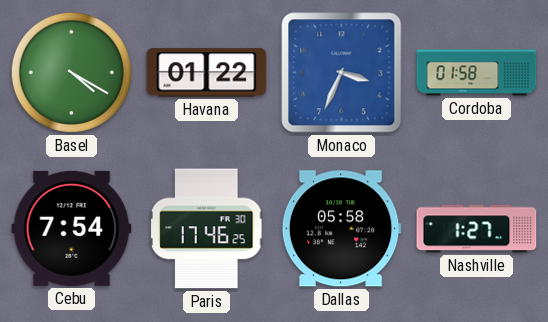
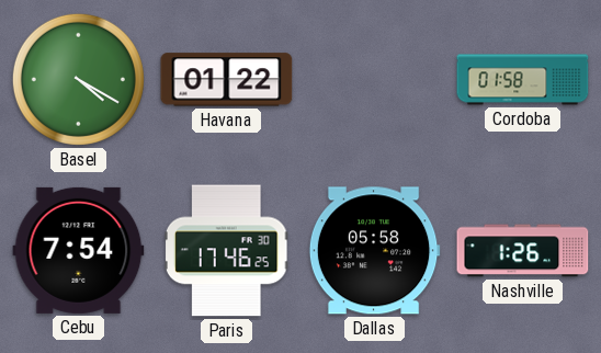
Monaco: 3:34 -> none
Nashville: 1:27 -> 1:26
